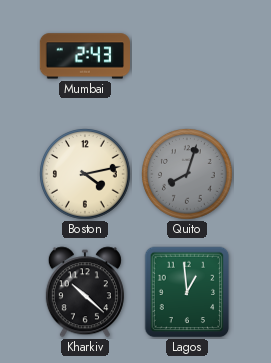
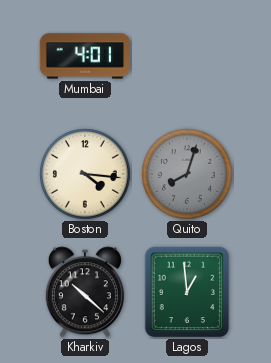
Mumbai: 2:43 -> 4:01
Boston: 4:13 -> 4:16
